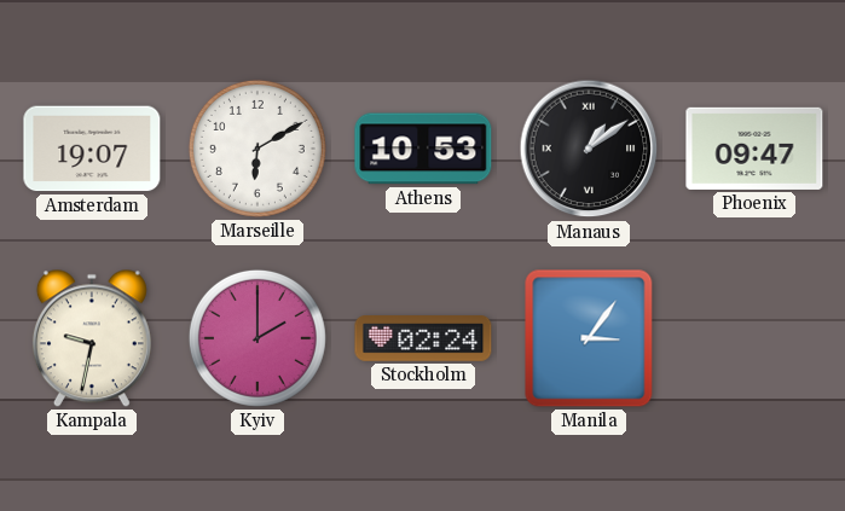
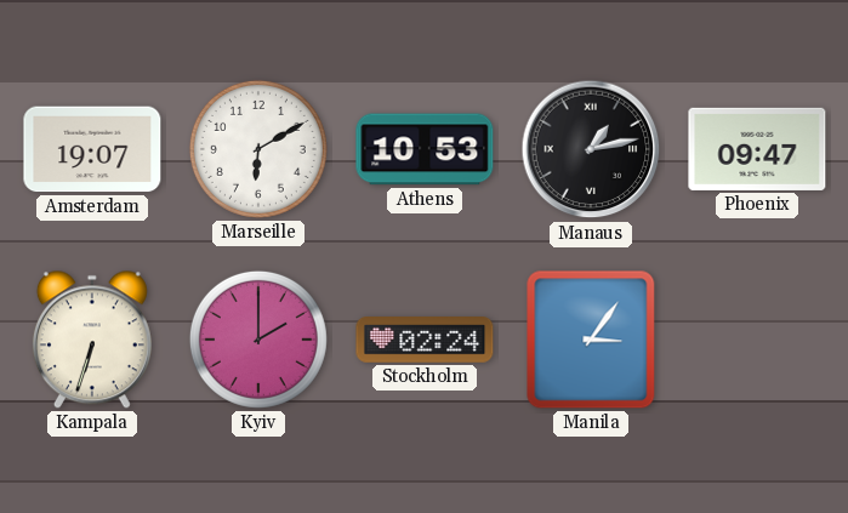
Manaus: 1:09 -> 1:13
Kampala: 9:32 -> 6:33
